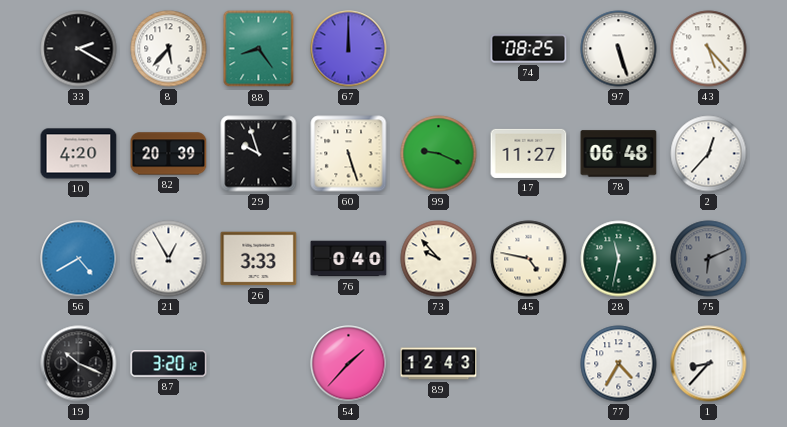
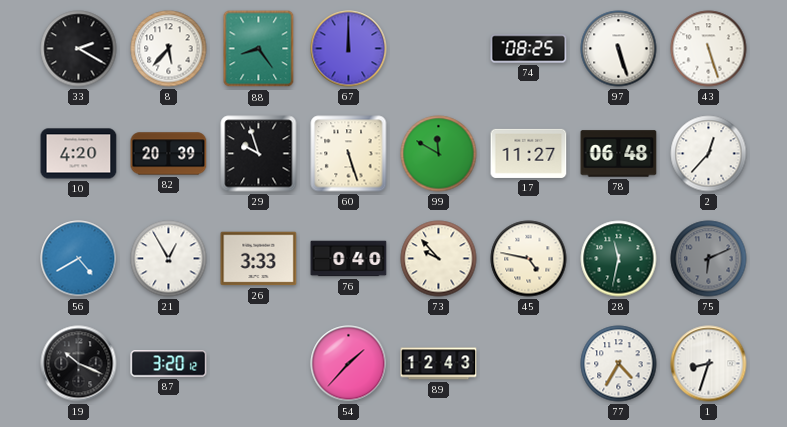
43: 5:23 -> 5:27
99: 9:19 -> 11:50
1: 8:37 -> 8:33
